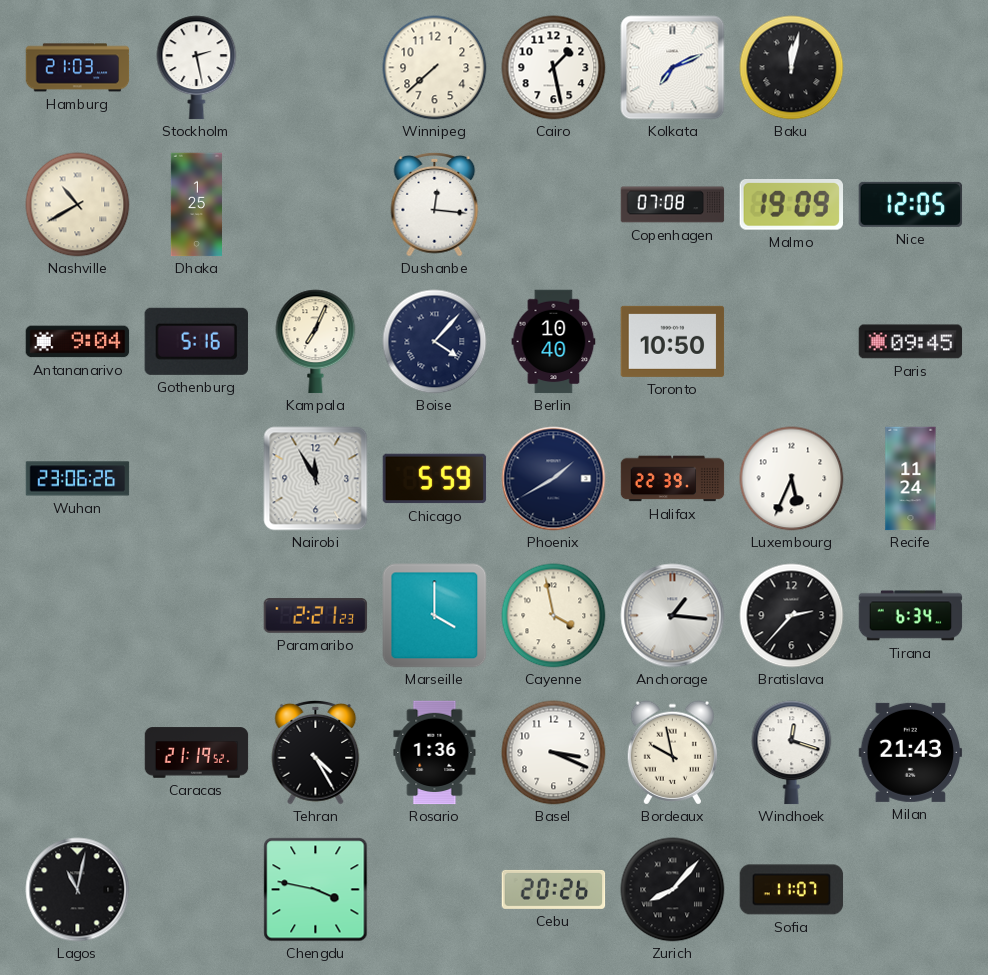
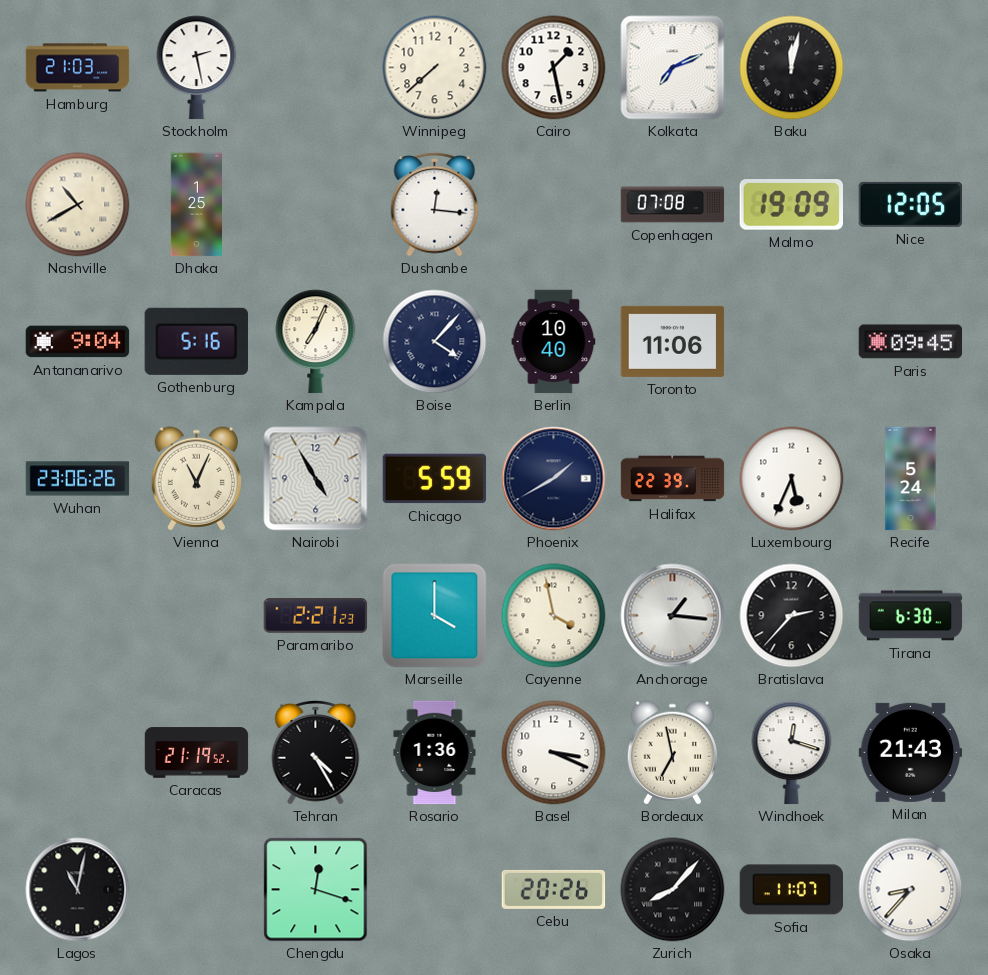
Toronto: 10:50 -> 11:06
Vienna: none -> 11:04
Nairobi: 11:55 -> 4:55
Recife: 11:24 -> 5:24
Tirana: 6:34 -> 6:30
Bordeaux: 9:58 -> 6:58
Chengdu: 3:47 -> 12:18
Osaka: none -> 8:37
